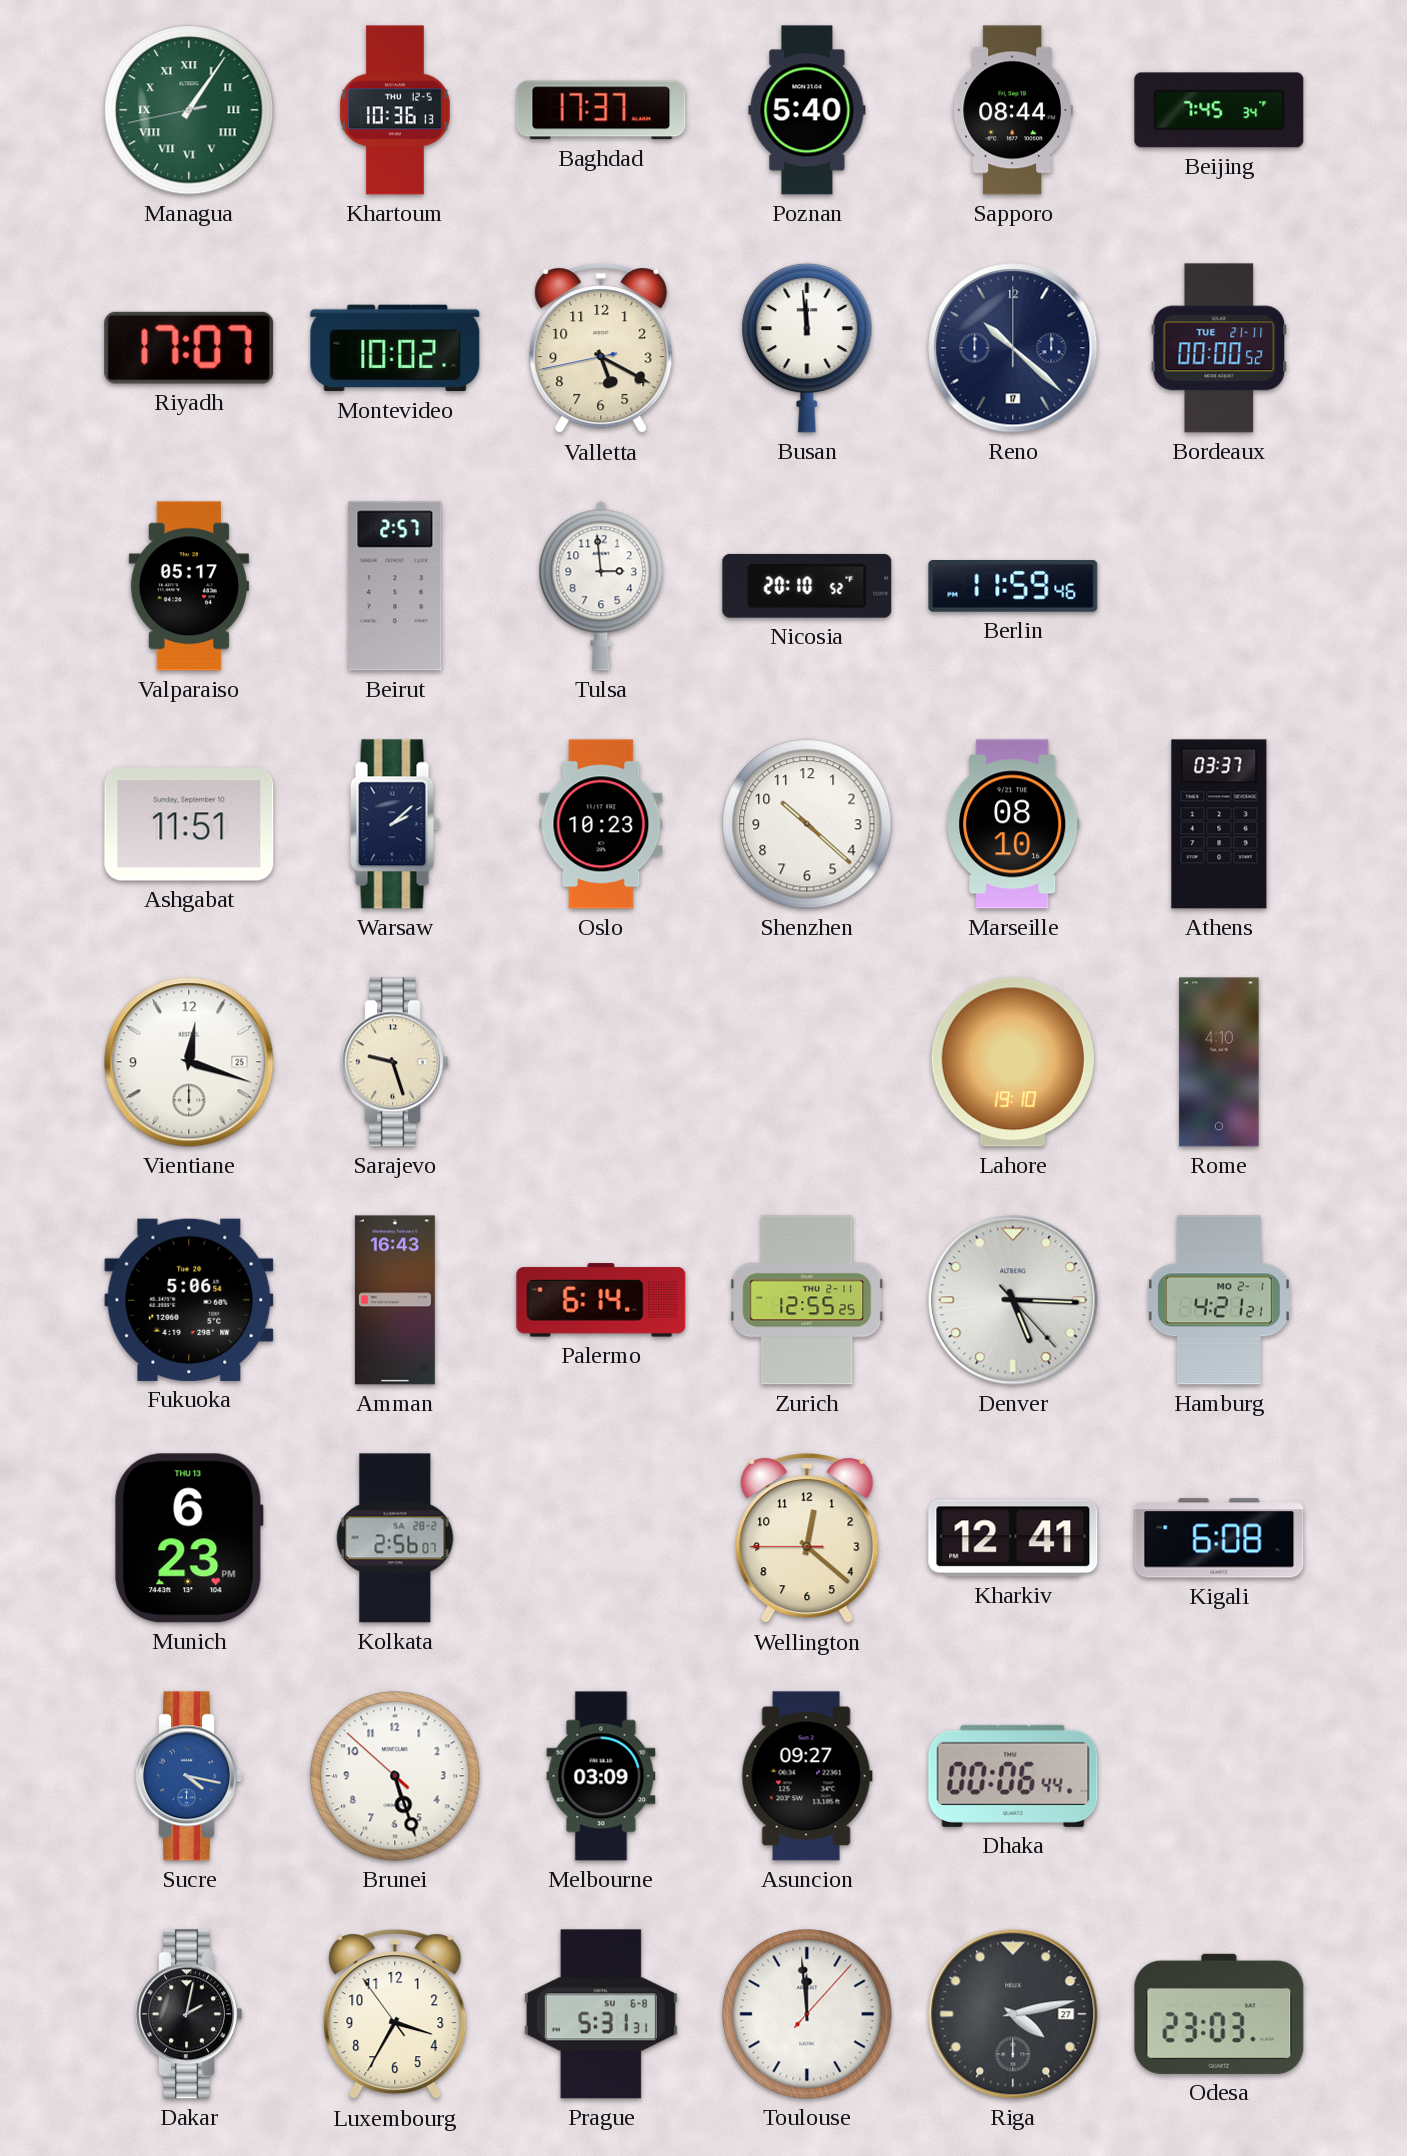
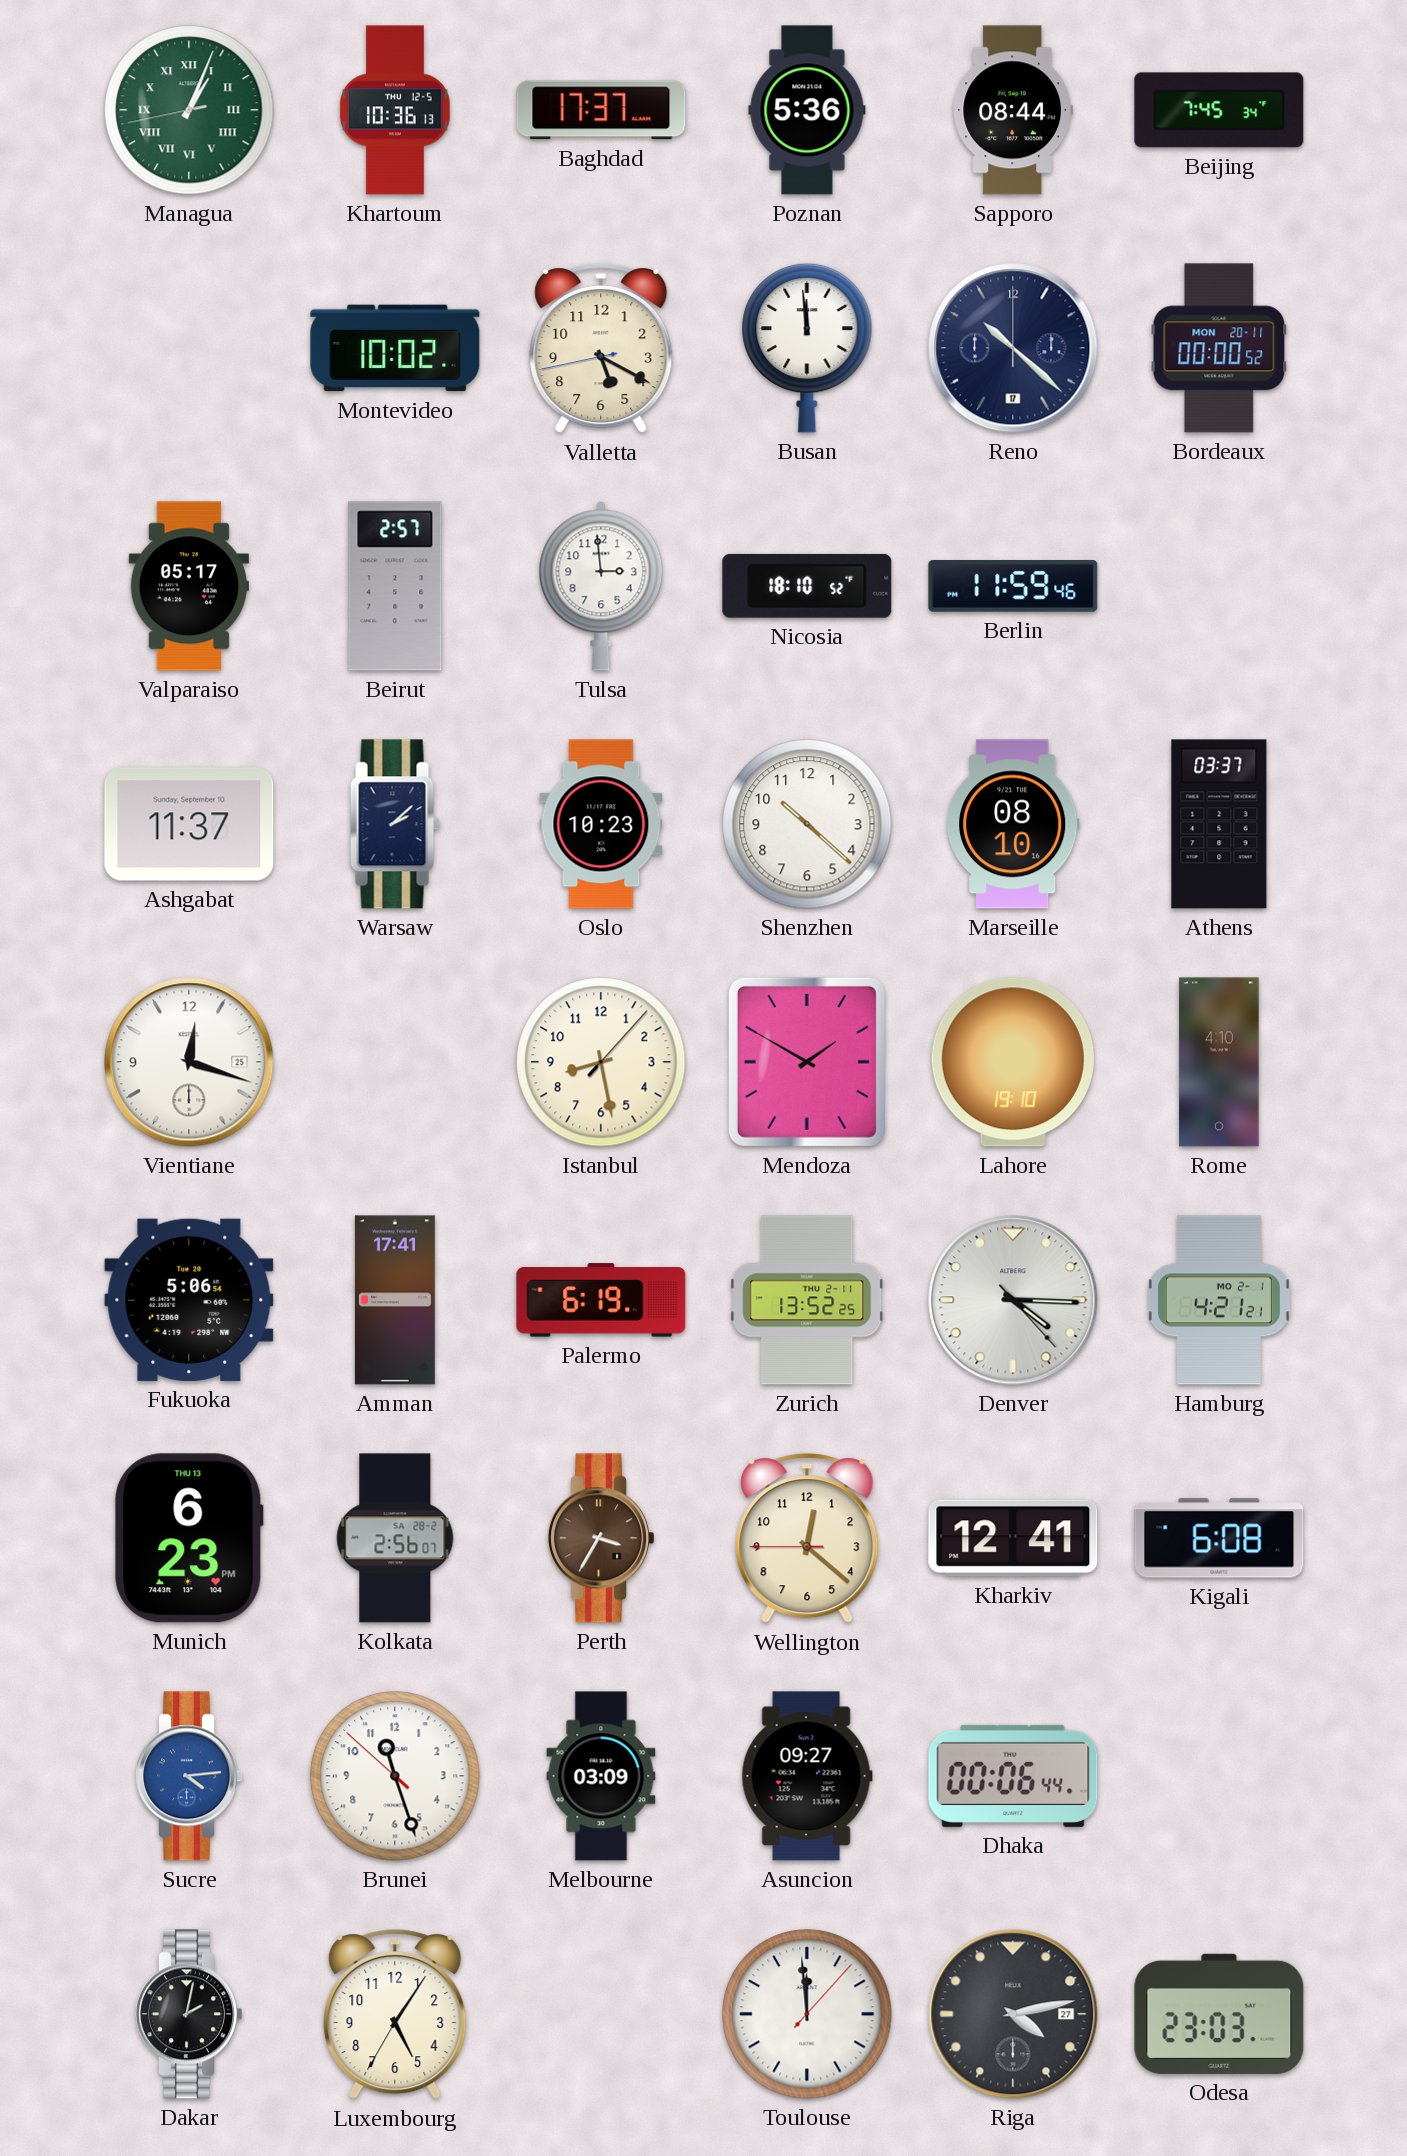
Managua: 1:05 -> 1:03
Poznan: 5:40 -> 5:36
Riyadh: 17:07 -> none
Bordeaux date: TUE 21-11 -> MON 20-11
Nicosia: 20:10 -> 18:10
Ashgabat: 11:51 -> 11:37
Sarajevo: 9:27 -> none
Istanbul: none -> 8:28
Mendoza: none -> 1:50
Amman: 16:43 -> 17:41
Palermo: 6:14 -> 6:19
Zurich: 12:55 -> 13:52
Denver: 5:15 -> 4:15
Perth: none -> 3:35
Sucre: 4:17 -> 4:14
Brunei: 5:26 -> 11:26
Luxembourg: 3:34 -> 5:05
Prague: 5:31 -> none
